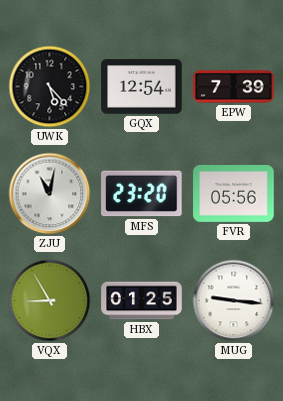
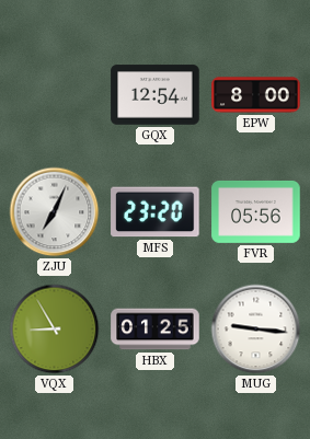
UWK: 5:23 -> none
EPW: 7:39 -> 8:00
ZJU: 11:02 -> 7:04
